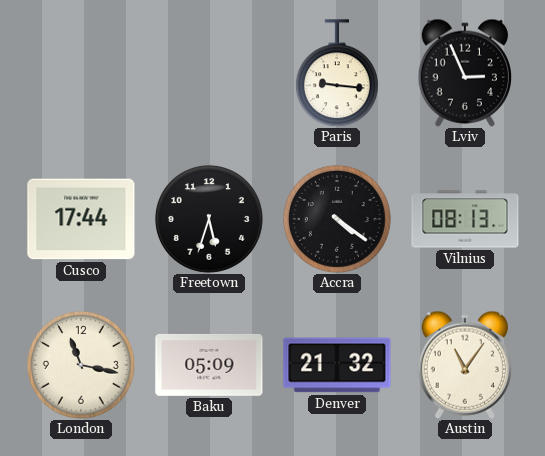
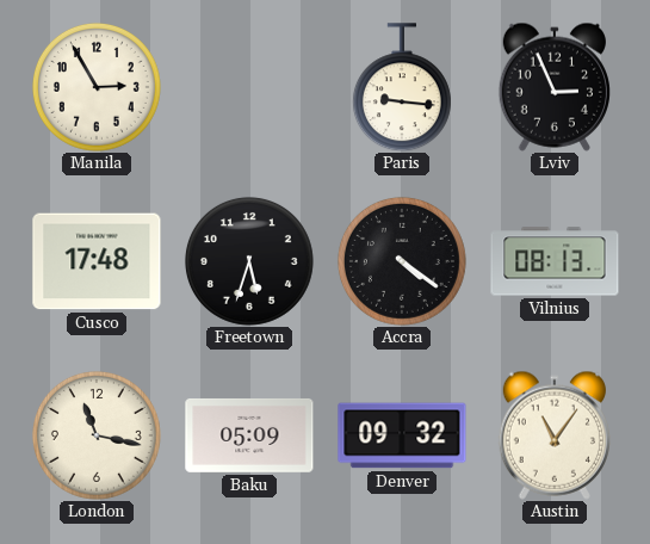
Manila: none -> 2:55
Cusco: 17:44 -> 17:48
Denver: 21:32 -> 09:32
